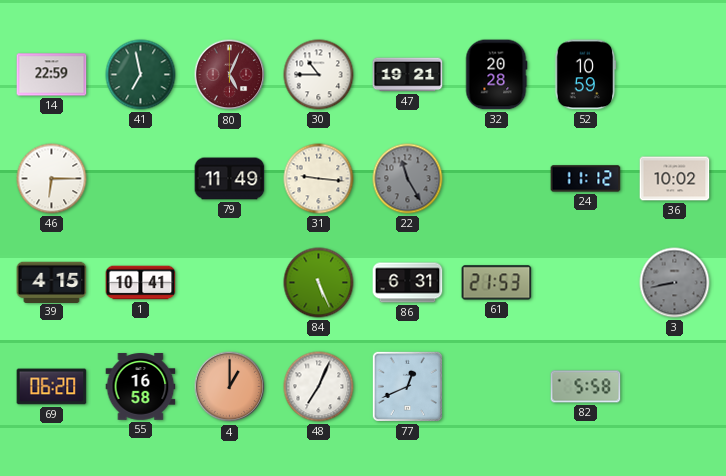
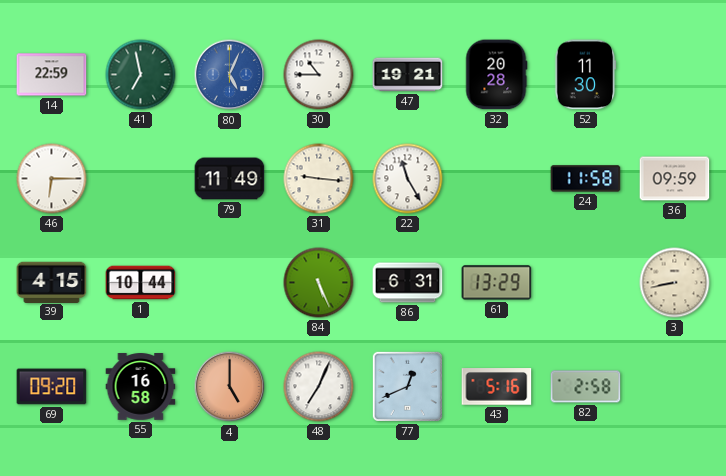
80 dial: burgundy -> blue
52: 10:59 -> 11:30
22 dial: grey -> white
24: 11:12 -> 11:58
36: 10:02 -> 09:59
1: 10:41 -> 10:44
61: 21:53 -> 13:29
3 dial: grey -> cream
69: 06:20 -> 09:20
4: 1:00 -> 5:00
43: none -> 5:16
82: 5:58 -> 2:58
